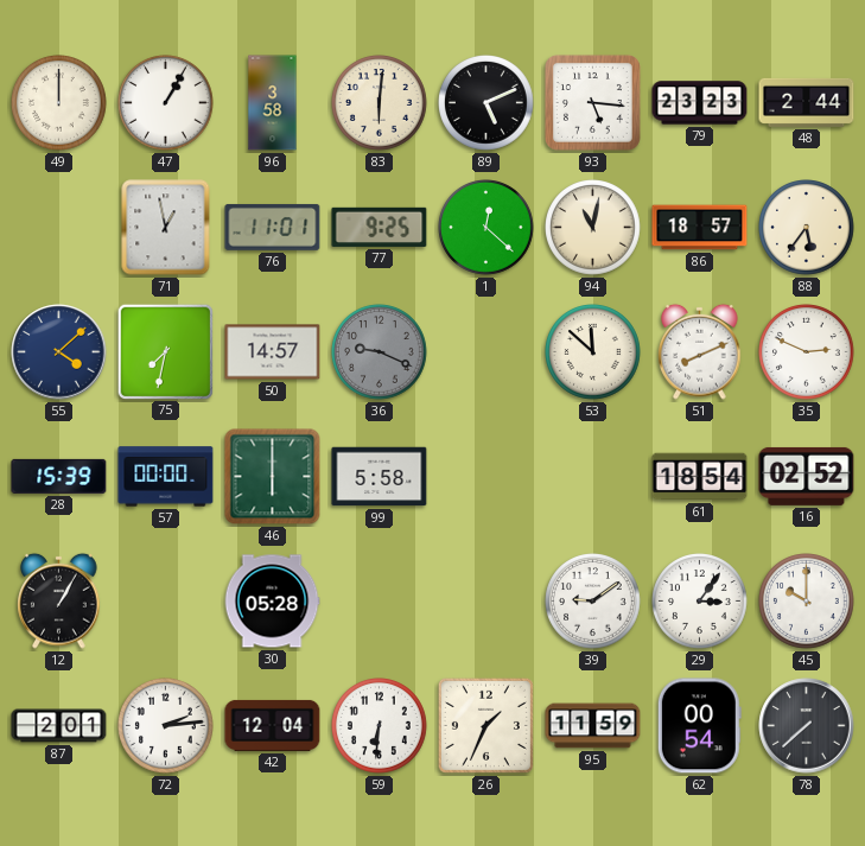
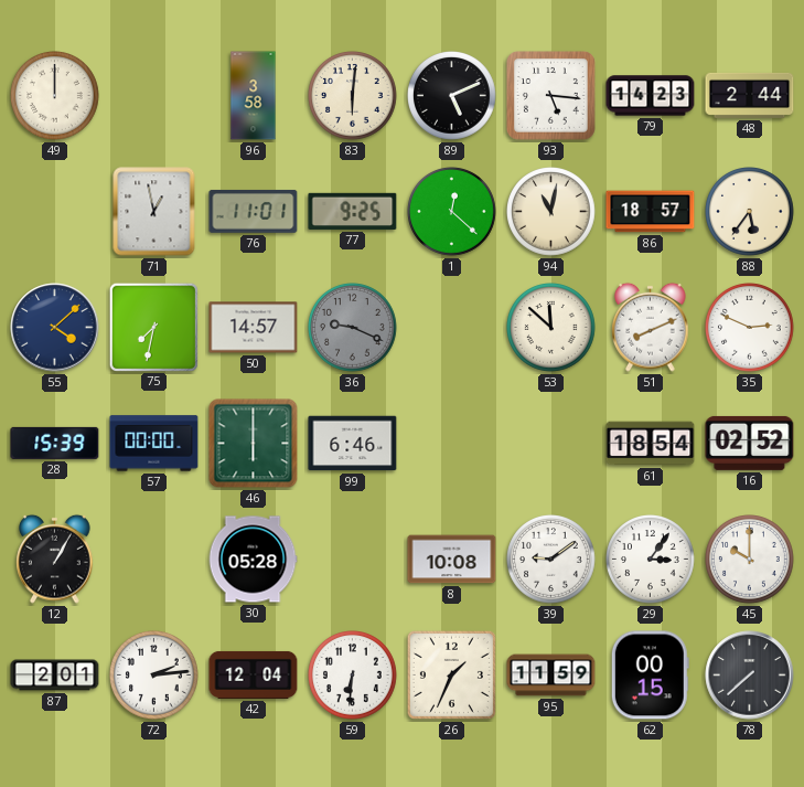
47: 1:05 -> none
79: 23:23 -> 14:23
99: 5:58 -> 6:46
8: none -> 10:08
62: 00:54 -> 00:15
